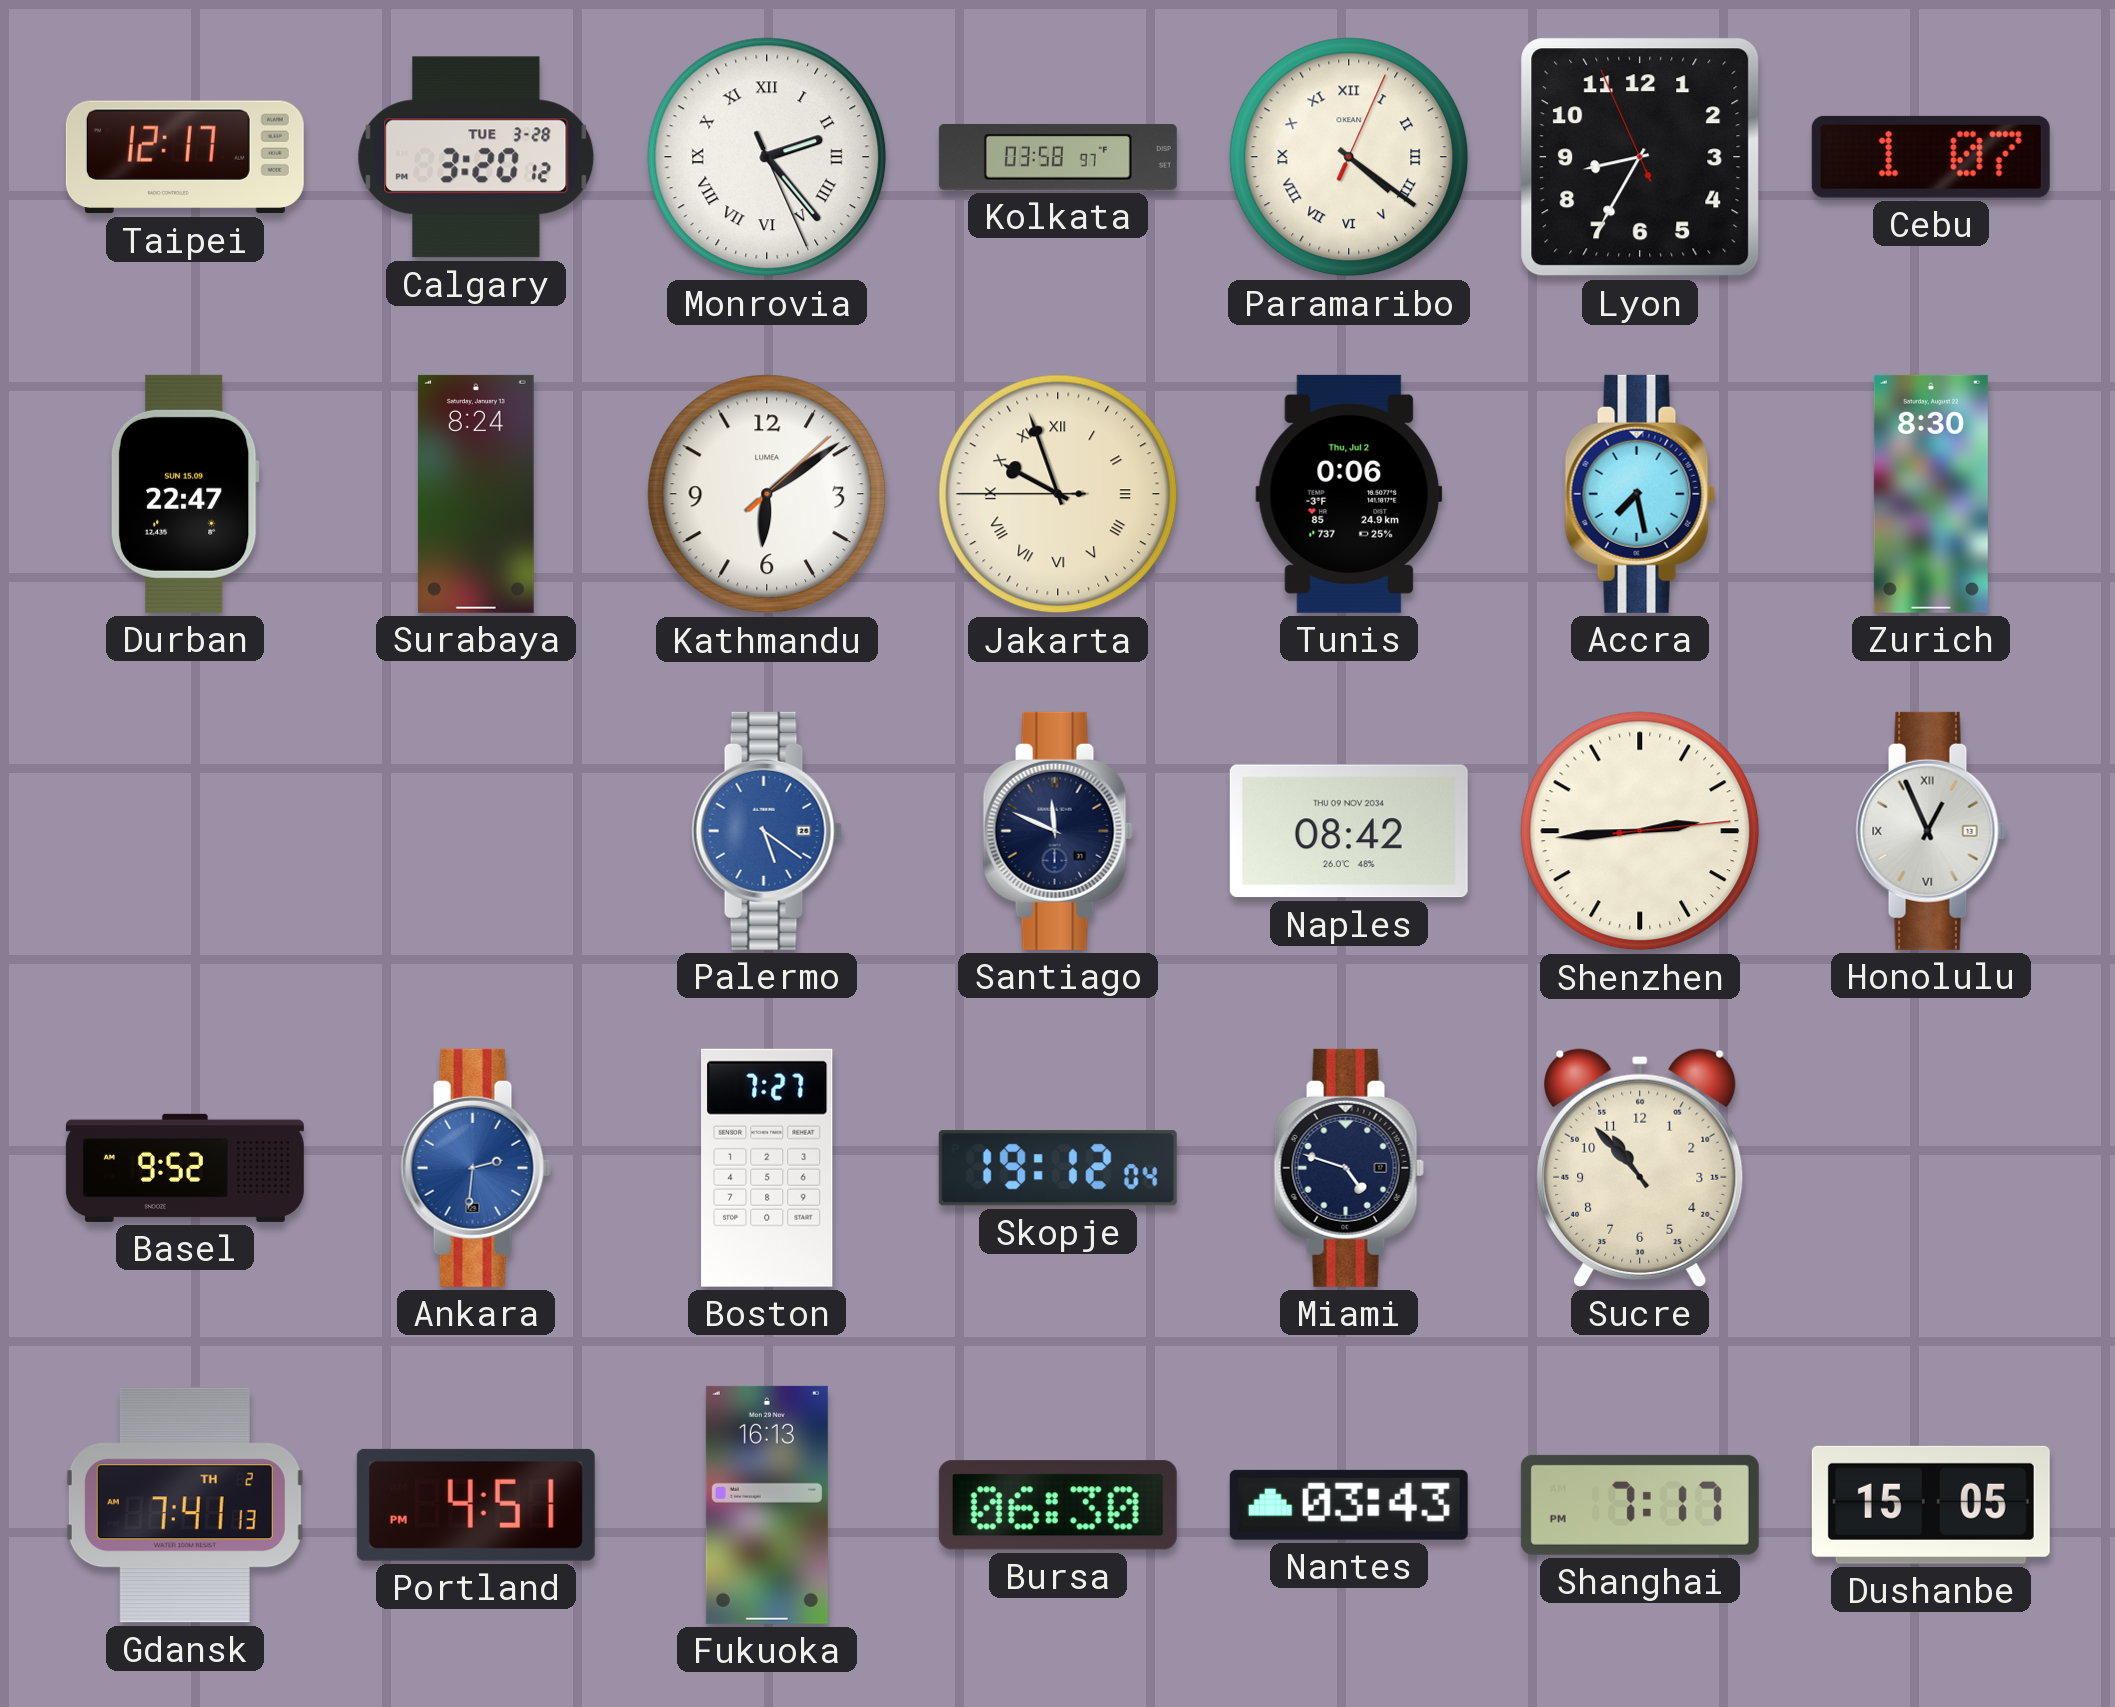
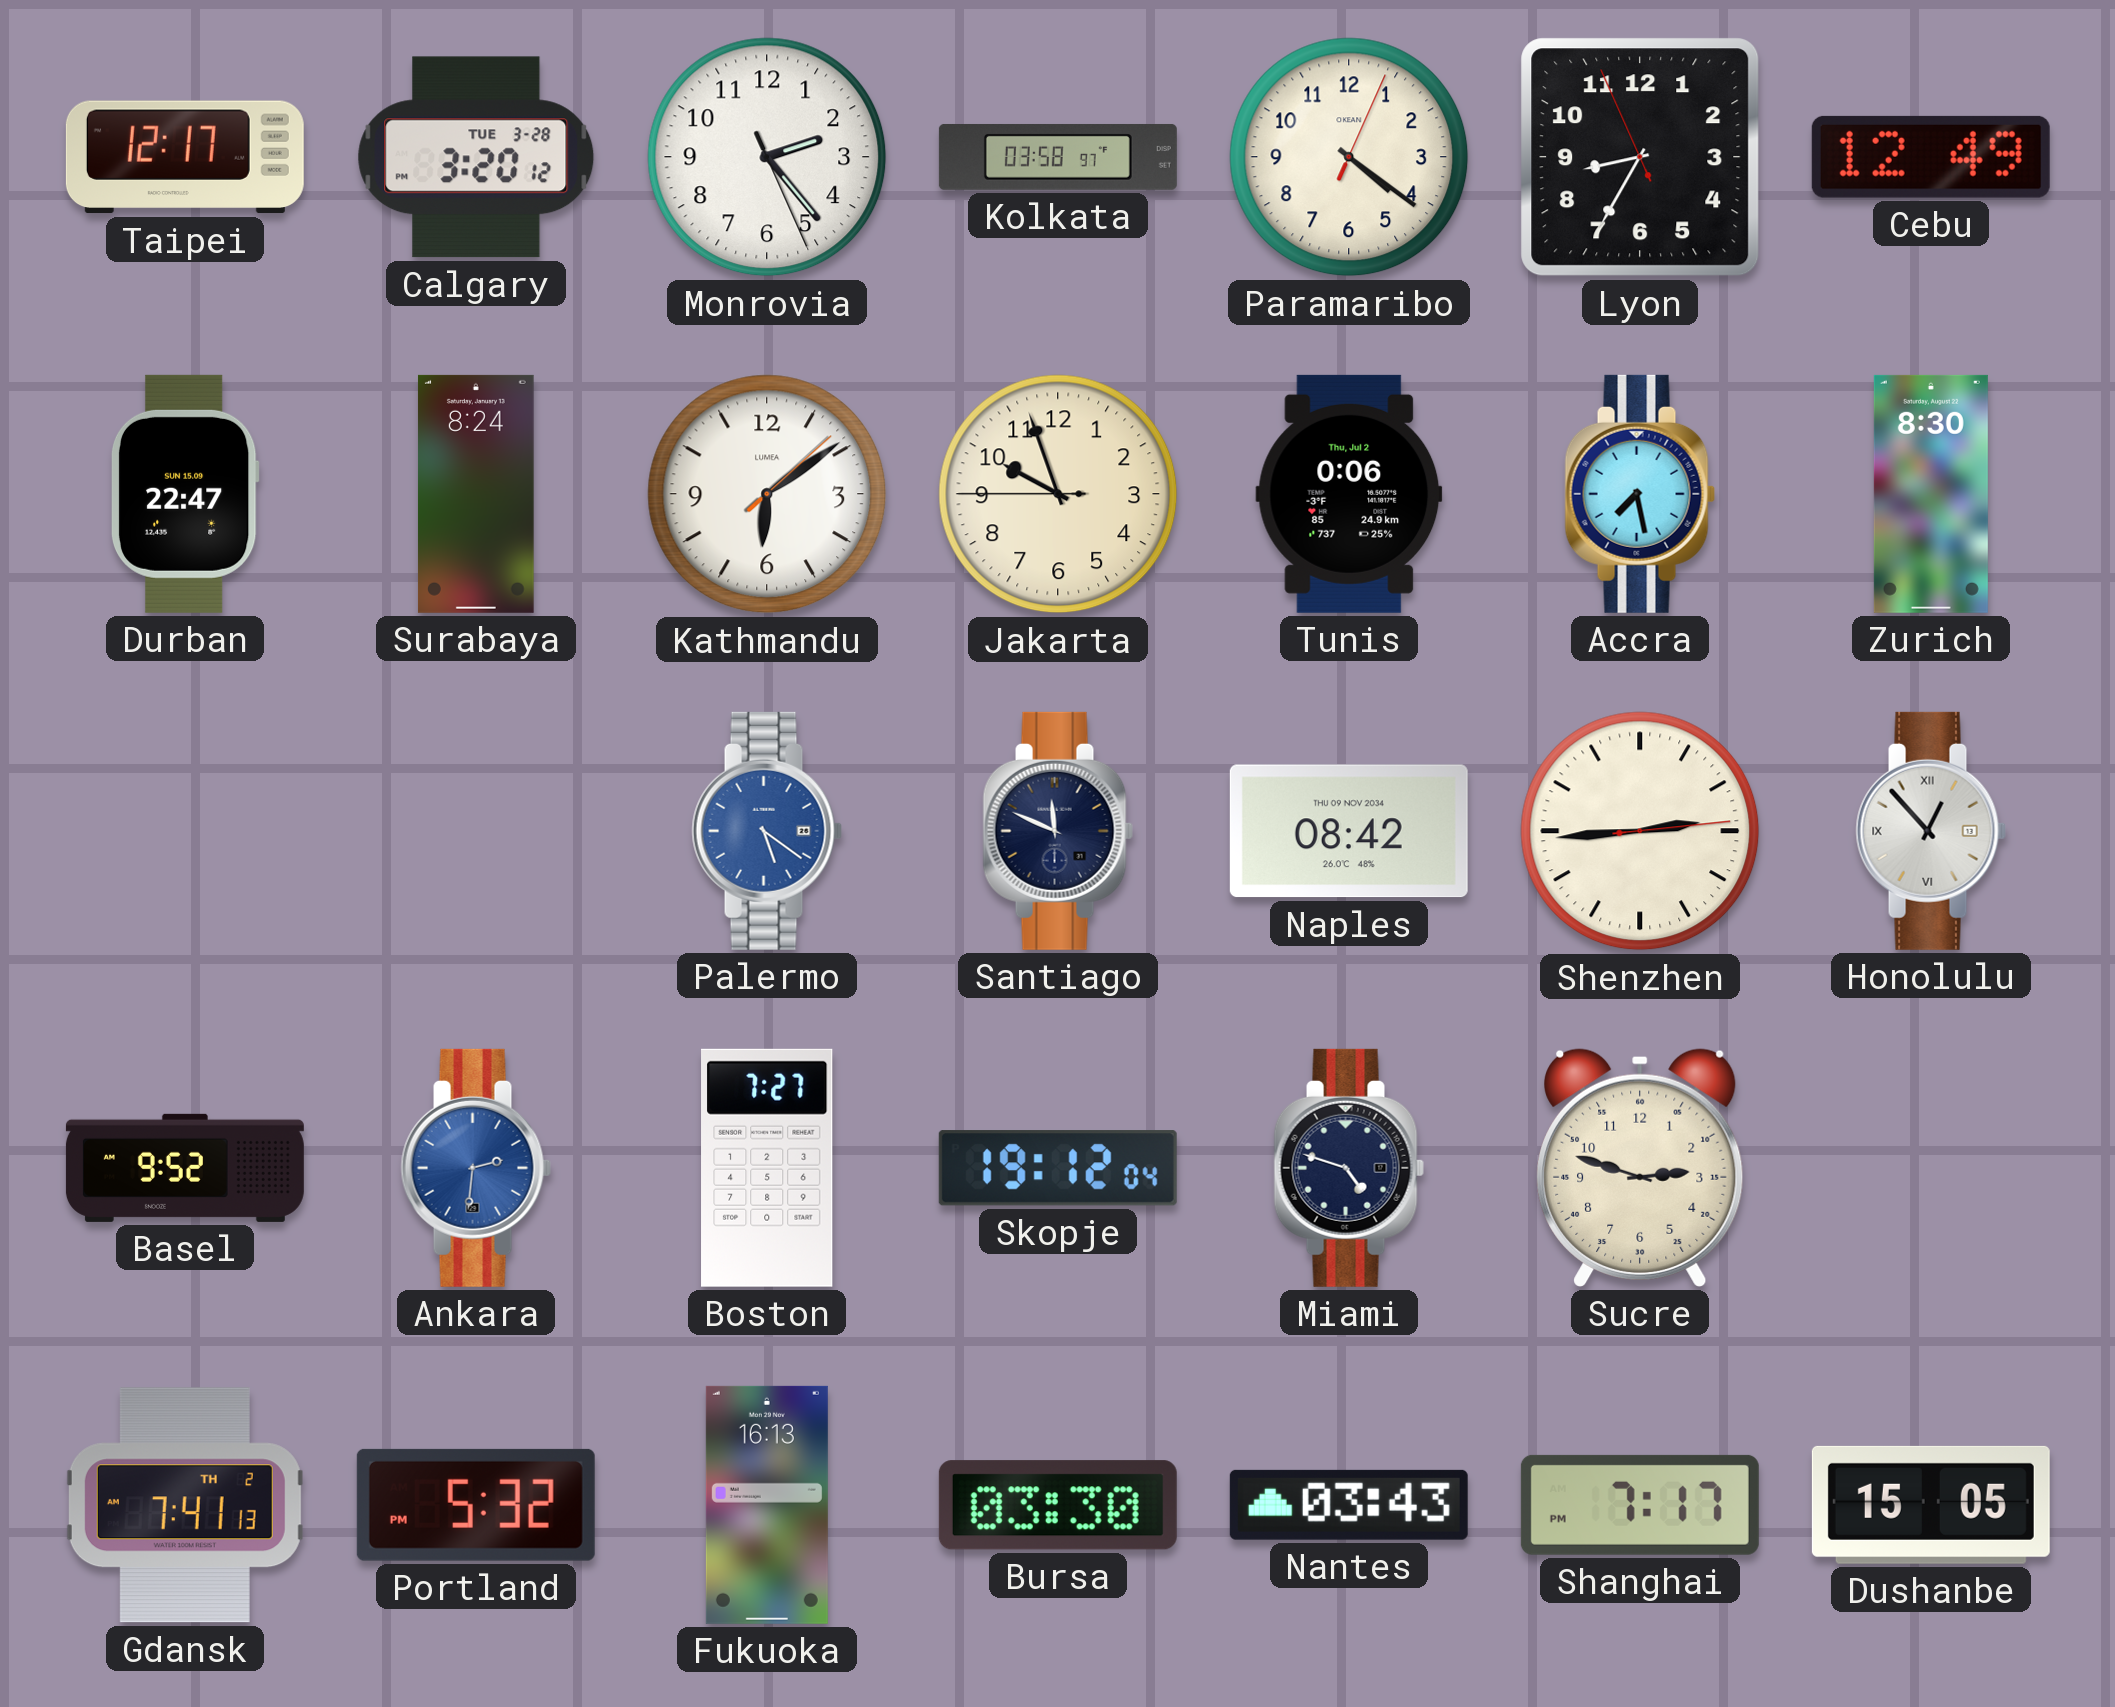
Monrovia numerals: Roman -> Arabic
Paramaribo numerals: Roman -> Arabic
Cebu: 1:07 -> 12:49
Jakarta numerals: Roman -> Arabic
Honolulu: 12:56 -> 12:53
Sucre: 10:53 -> 2:48
Portland: 4:51 -> 5:32
Bursa: 06:30 -> 03:30
